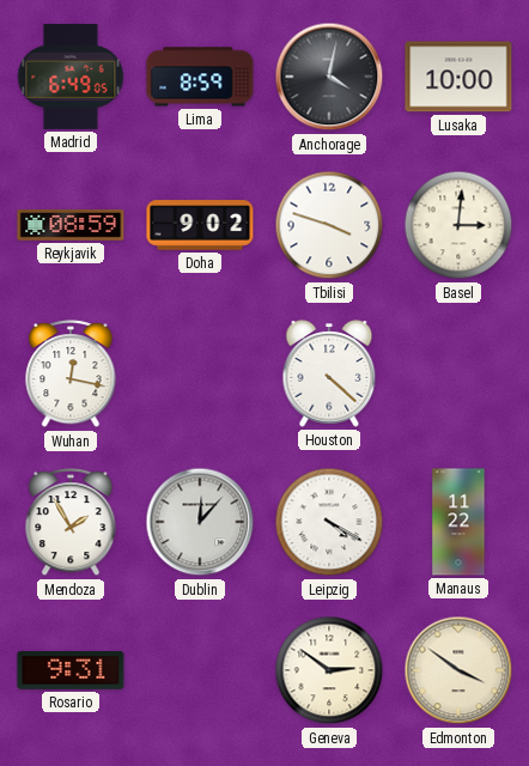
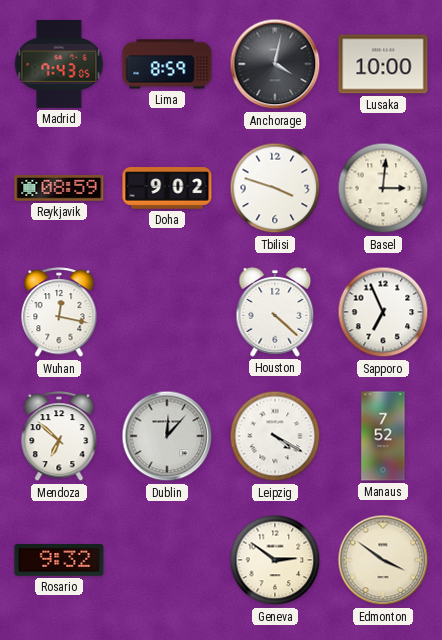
Madrid: 6:49 -> 7:43
Sapporo: none -> 6:56
Mendoza: 1:55 -> 6:52
Manaus: 11:22 -> 7:52
Rosario: 9:31 -> 9:32
